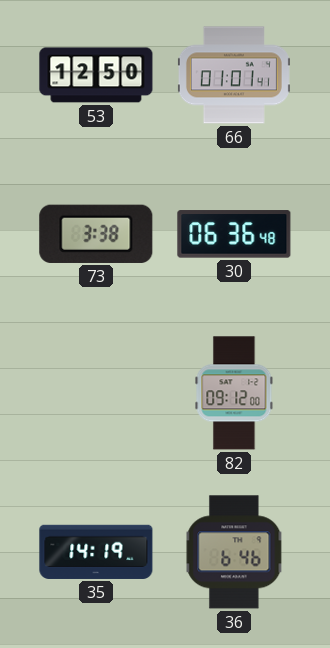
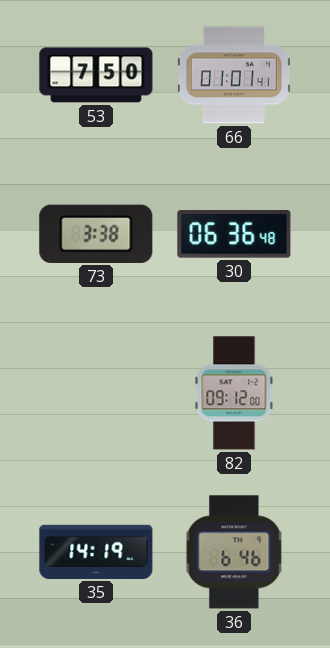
53: 12:50 -> 7:50
